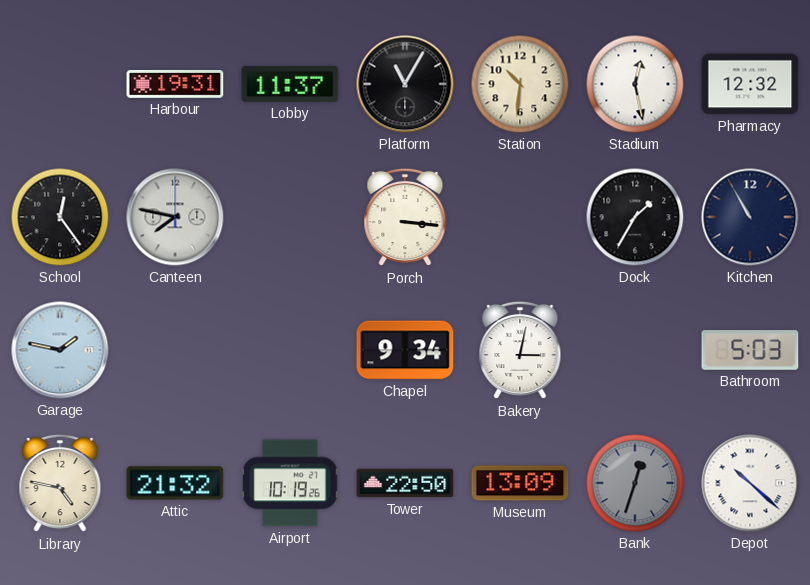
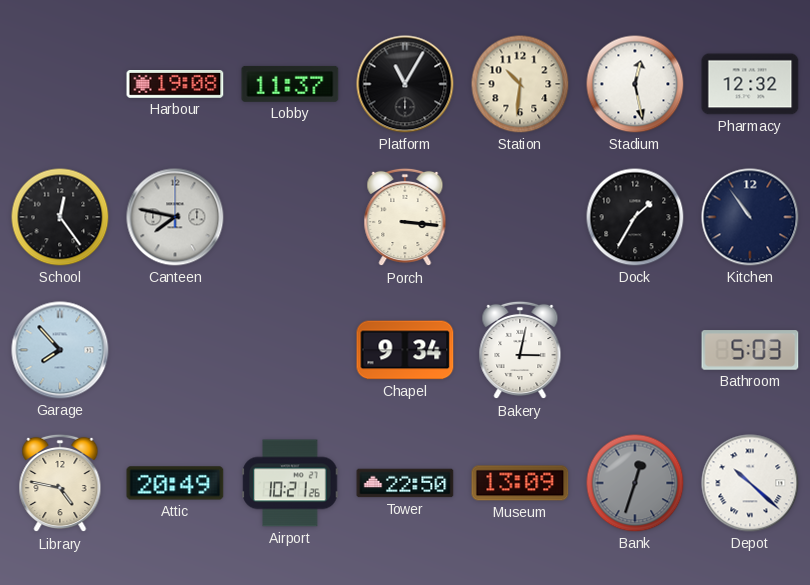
Harbour: 19:31 -> 19:08
Kitchen: 10:55 -> 10:54
Garage: 1:47 -> 7:53
Attic: 21:32 -> 20:49
Airport: 10:19 -> 10:21
